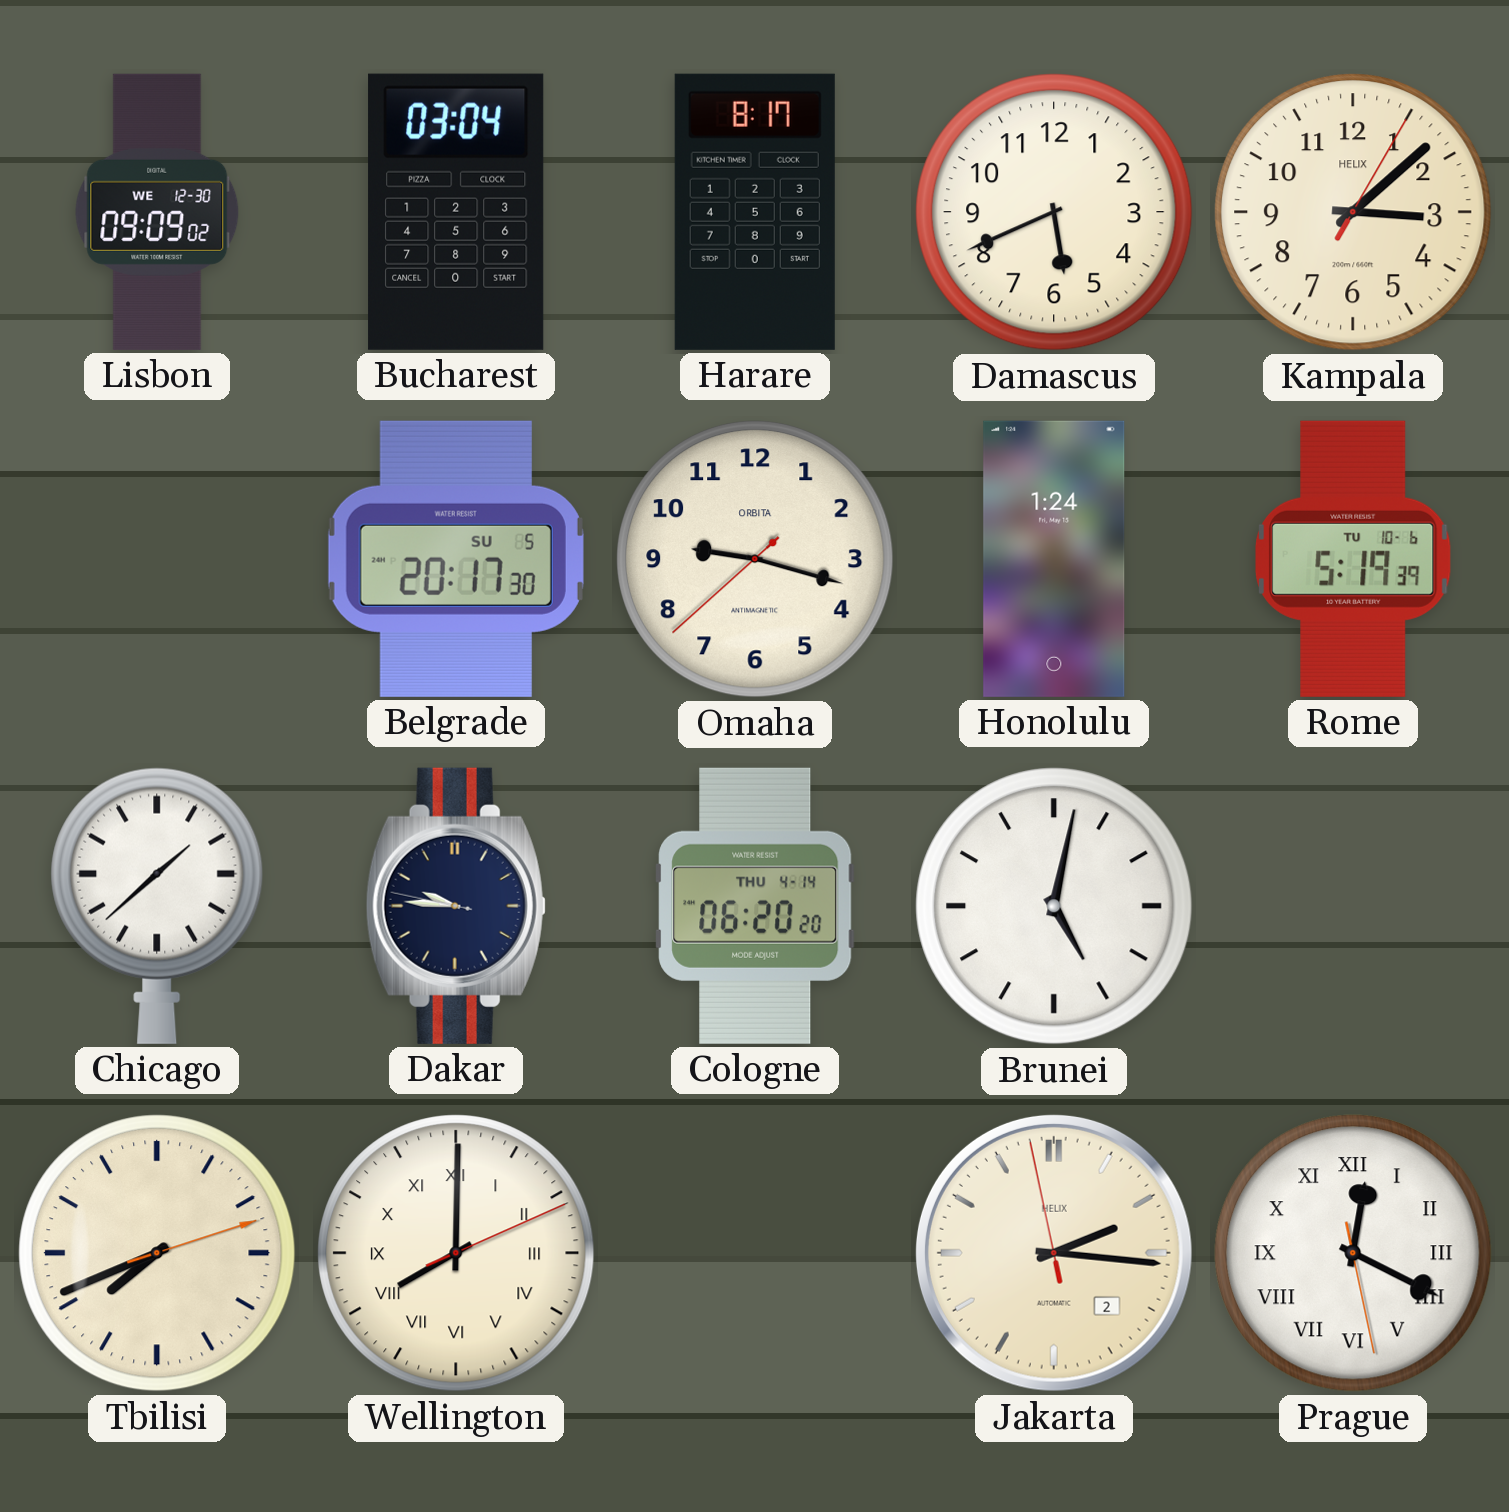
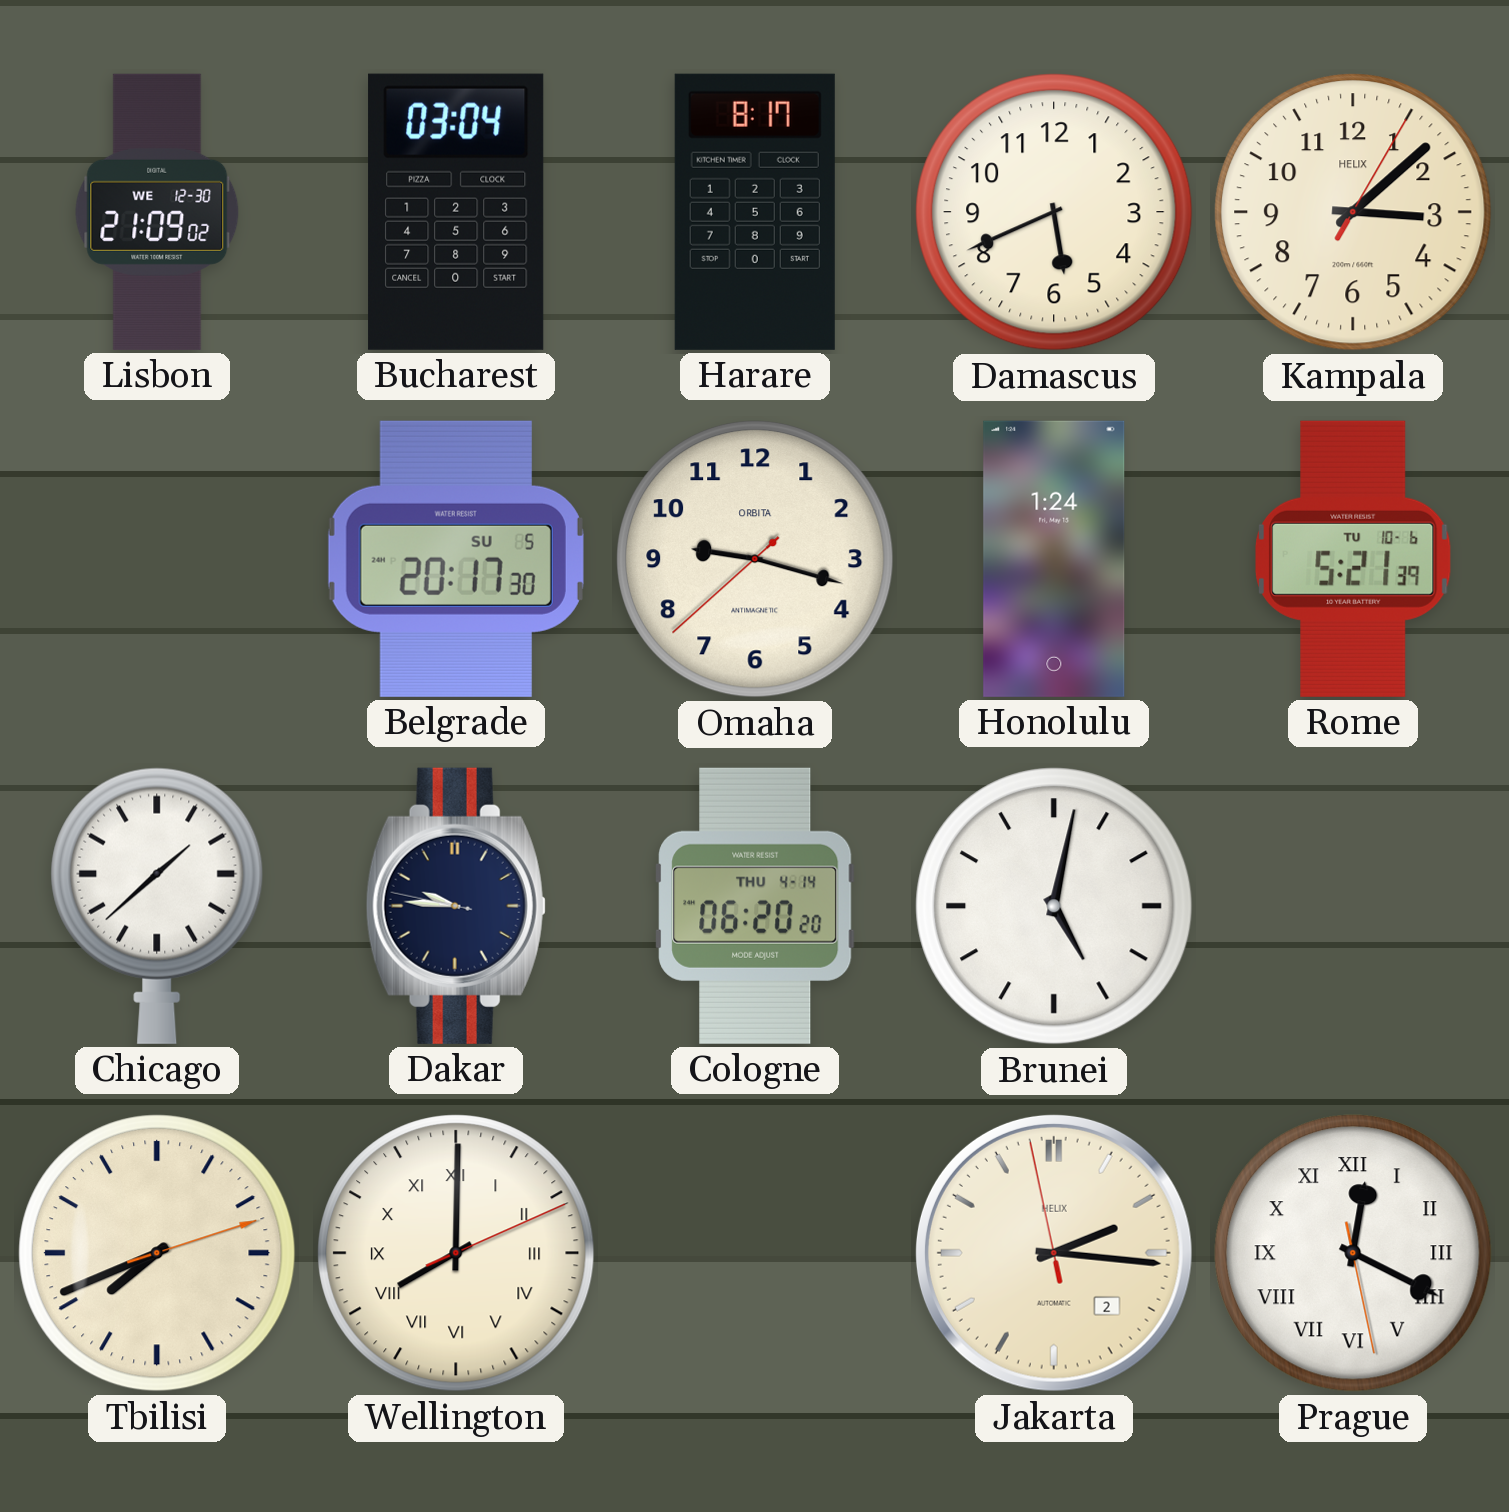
Lisbon: 09:09 -> 21:09
Rome: 5:19 -> 5:21
